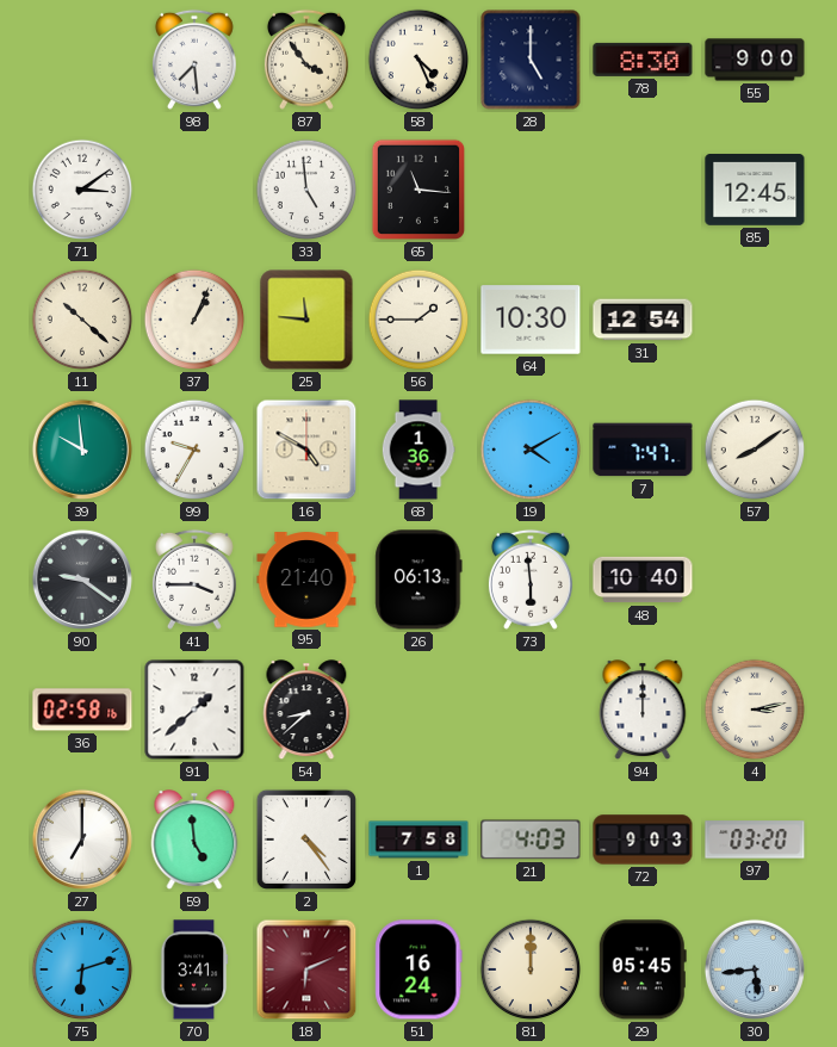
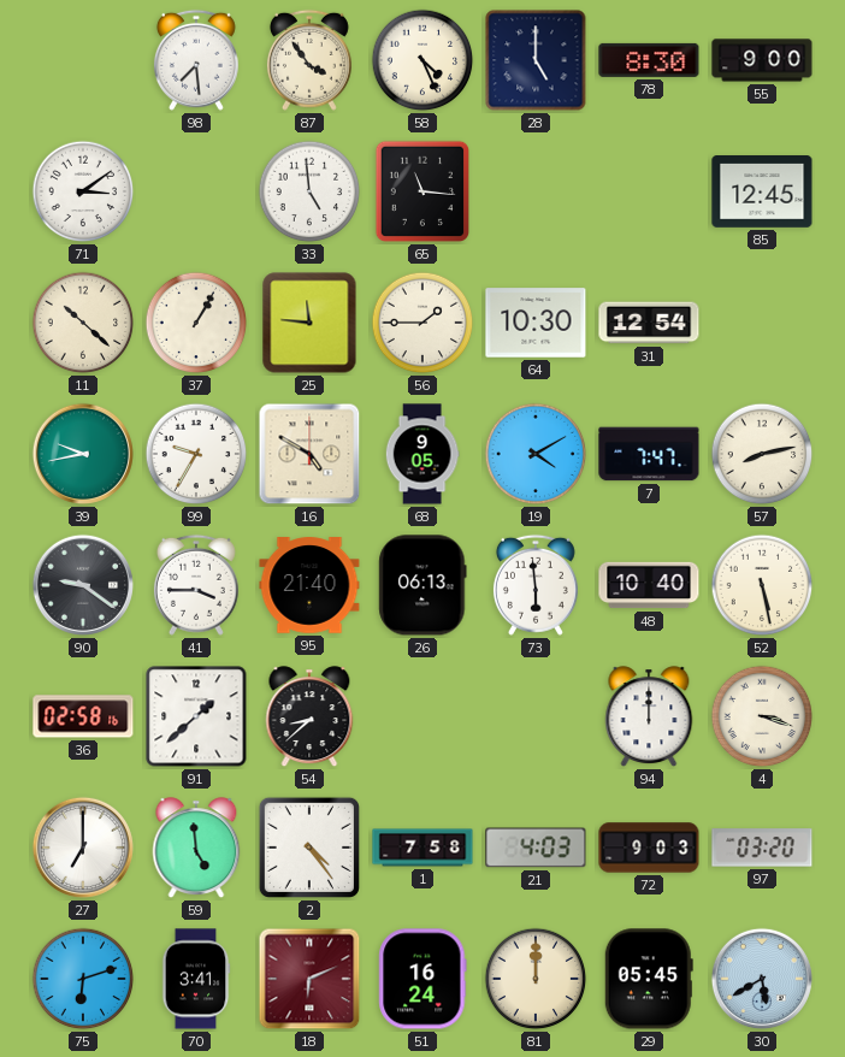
37: 1:04 -> 1:05
39: 9:59 -> 9:43
68: 1:36 -> 9:05
57: 8:09 -> 8:13
52: none -> 5:28
4: 3:13 -> 3:18
30: 5:44 -> 5:40
